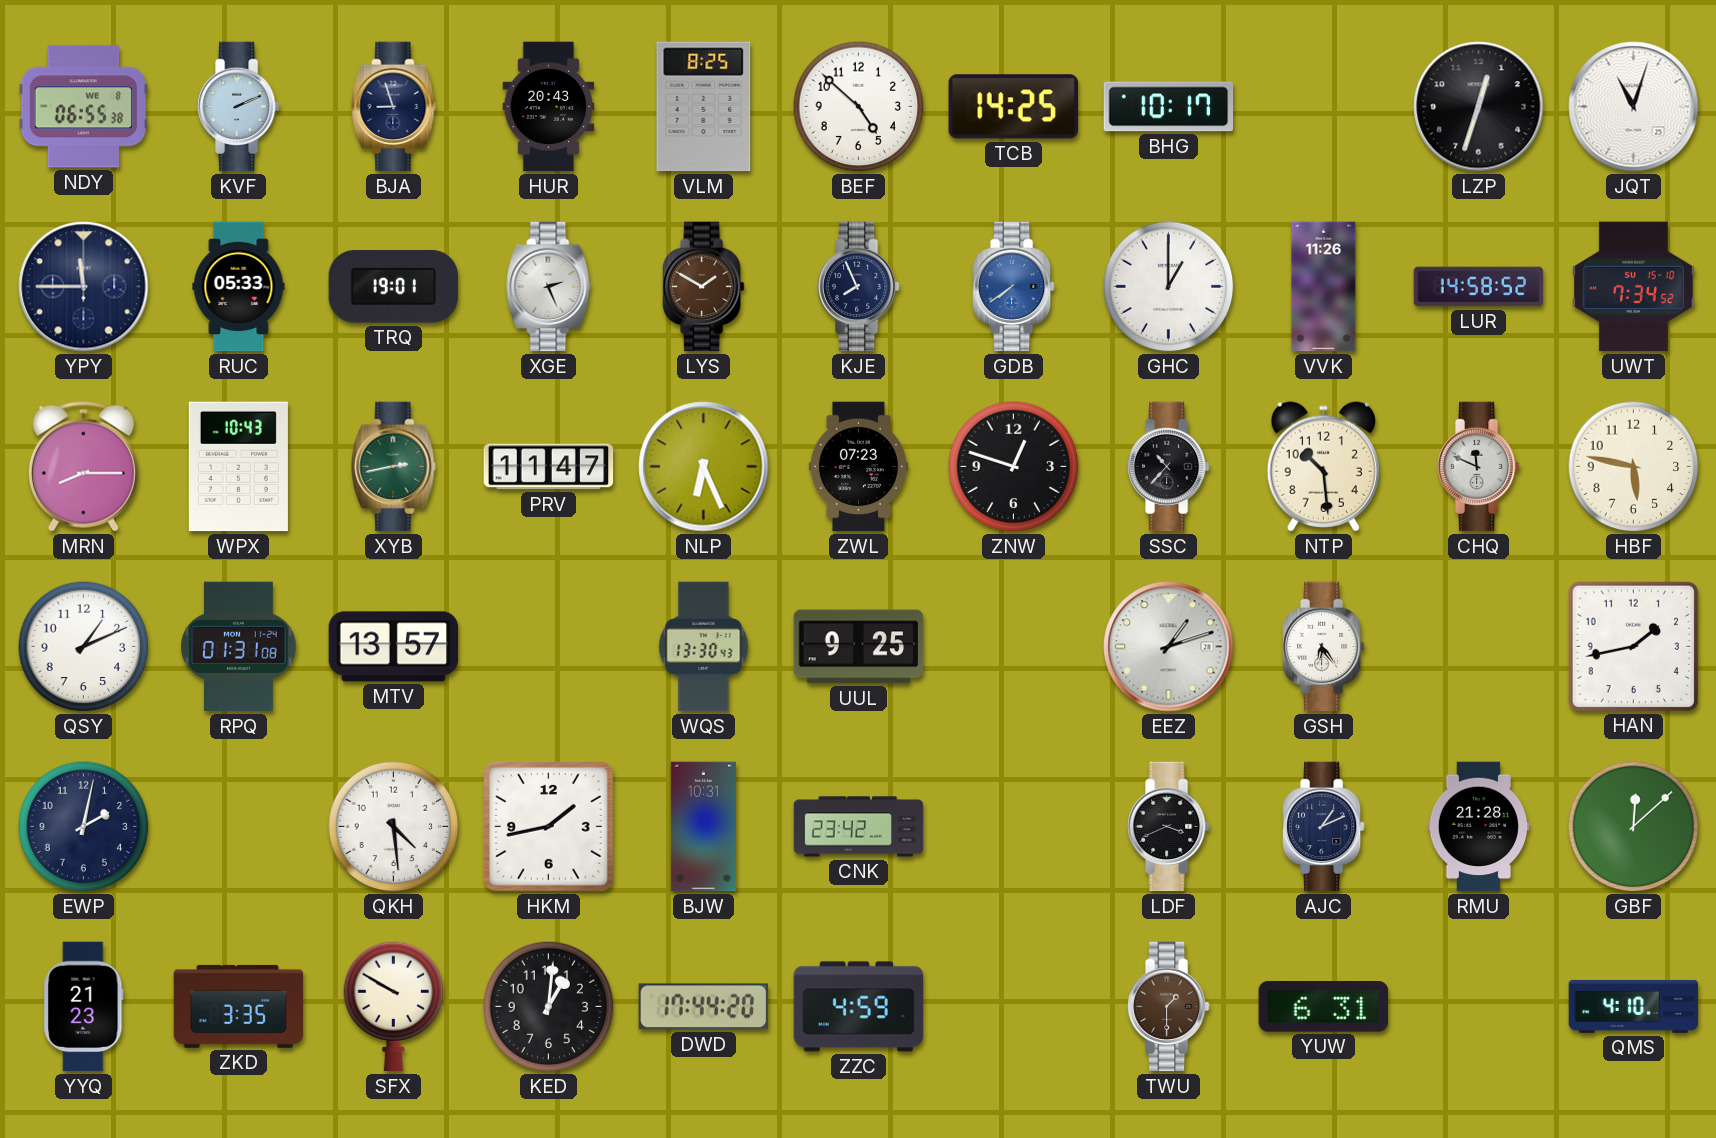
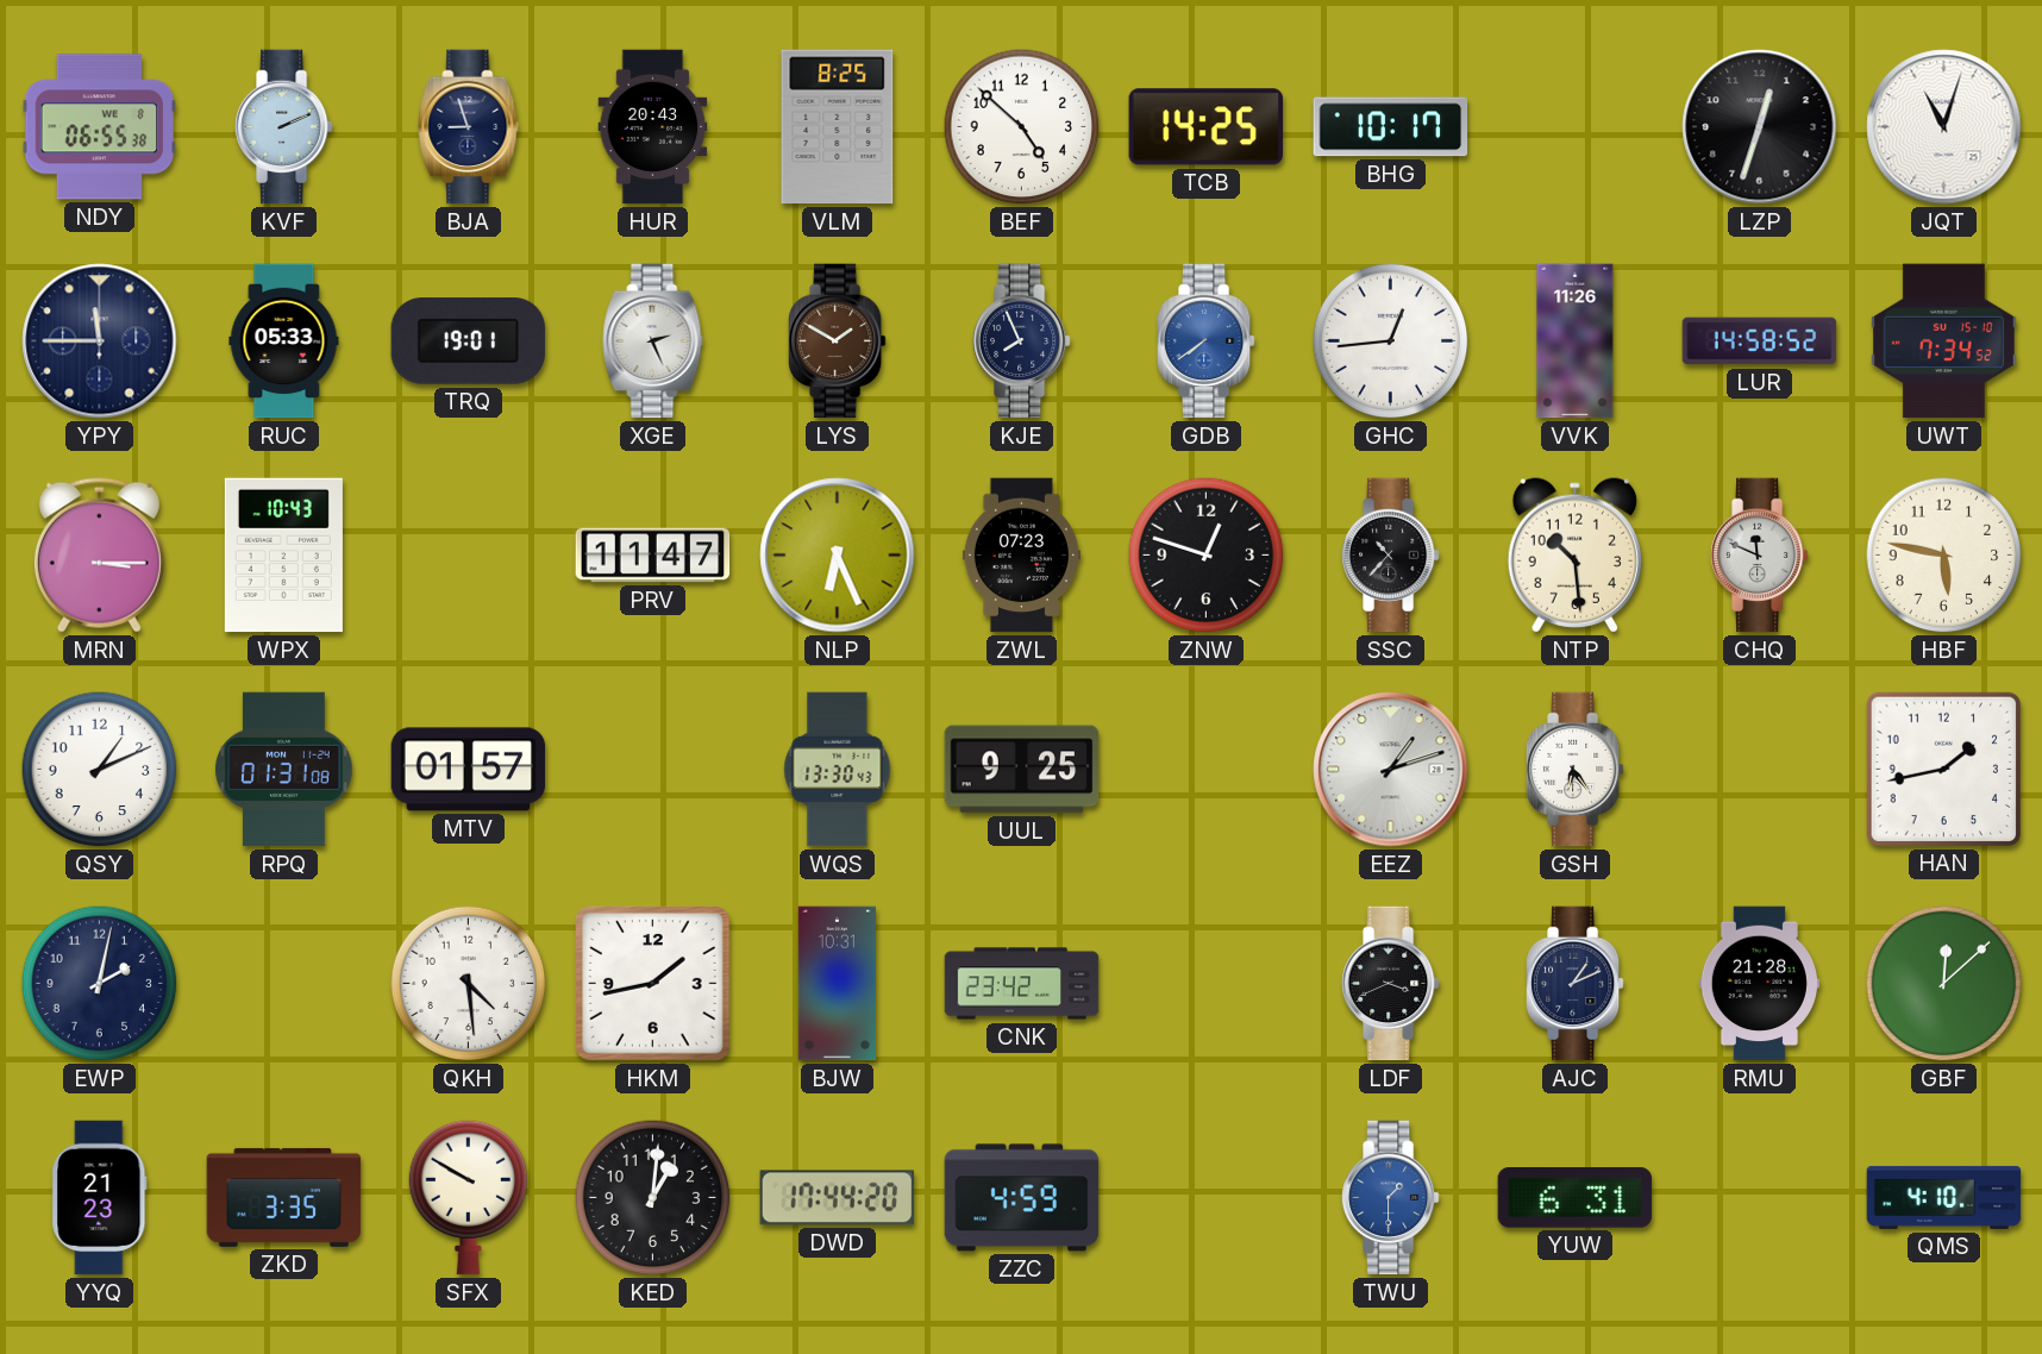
GHC: 1:00 -> 12:44
MRN: 8:15 -> 3:15
XYB: 2:43 -> none
MTV: 13:57 -> 01:57
TWU dial: brown -> blue
